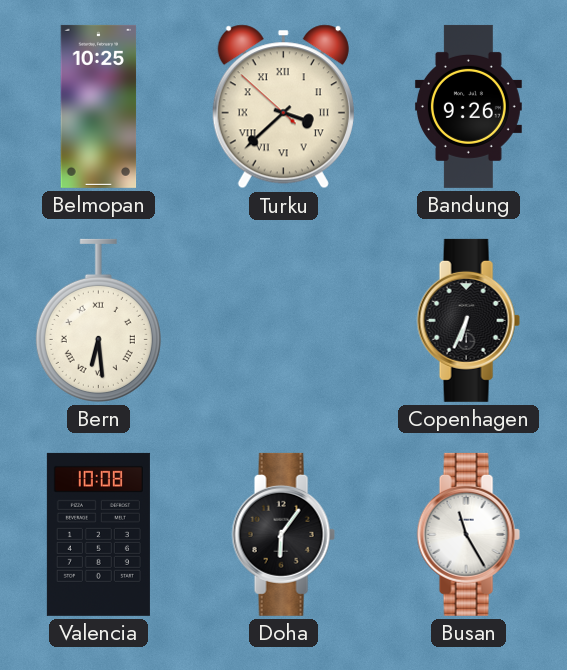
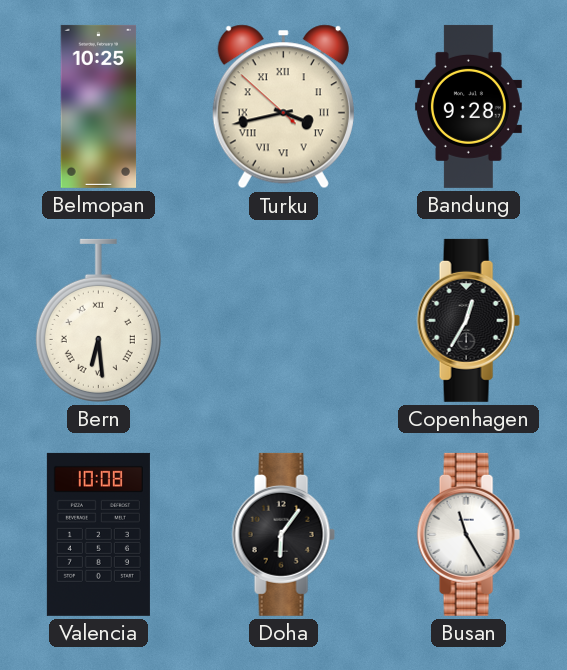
Turku: 3:37 -> 3:42
Bandung: 9:26 -> 9:28
Copenhagen: 6:34 -> 12:35
